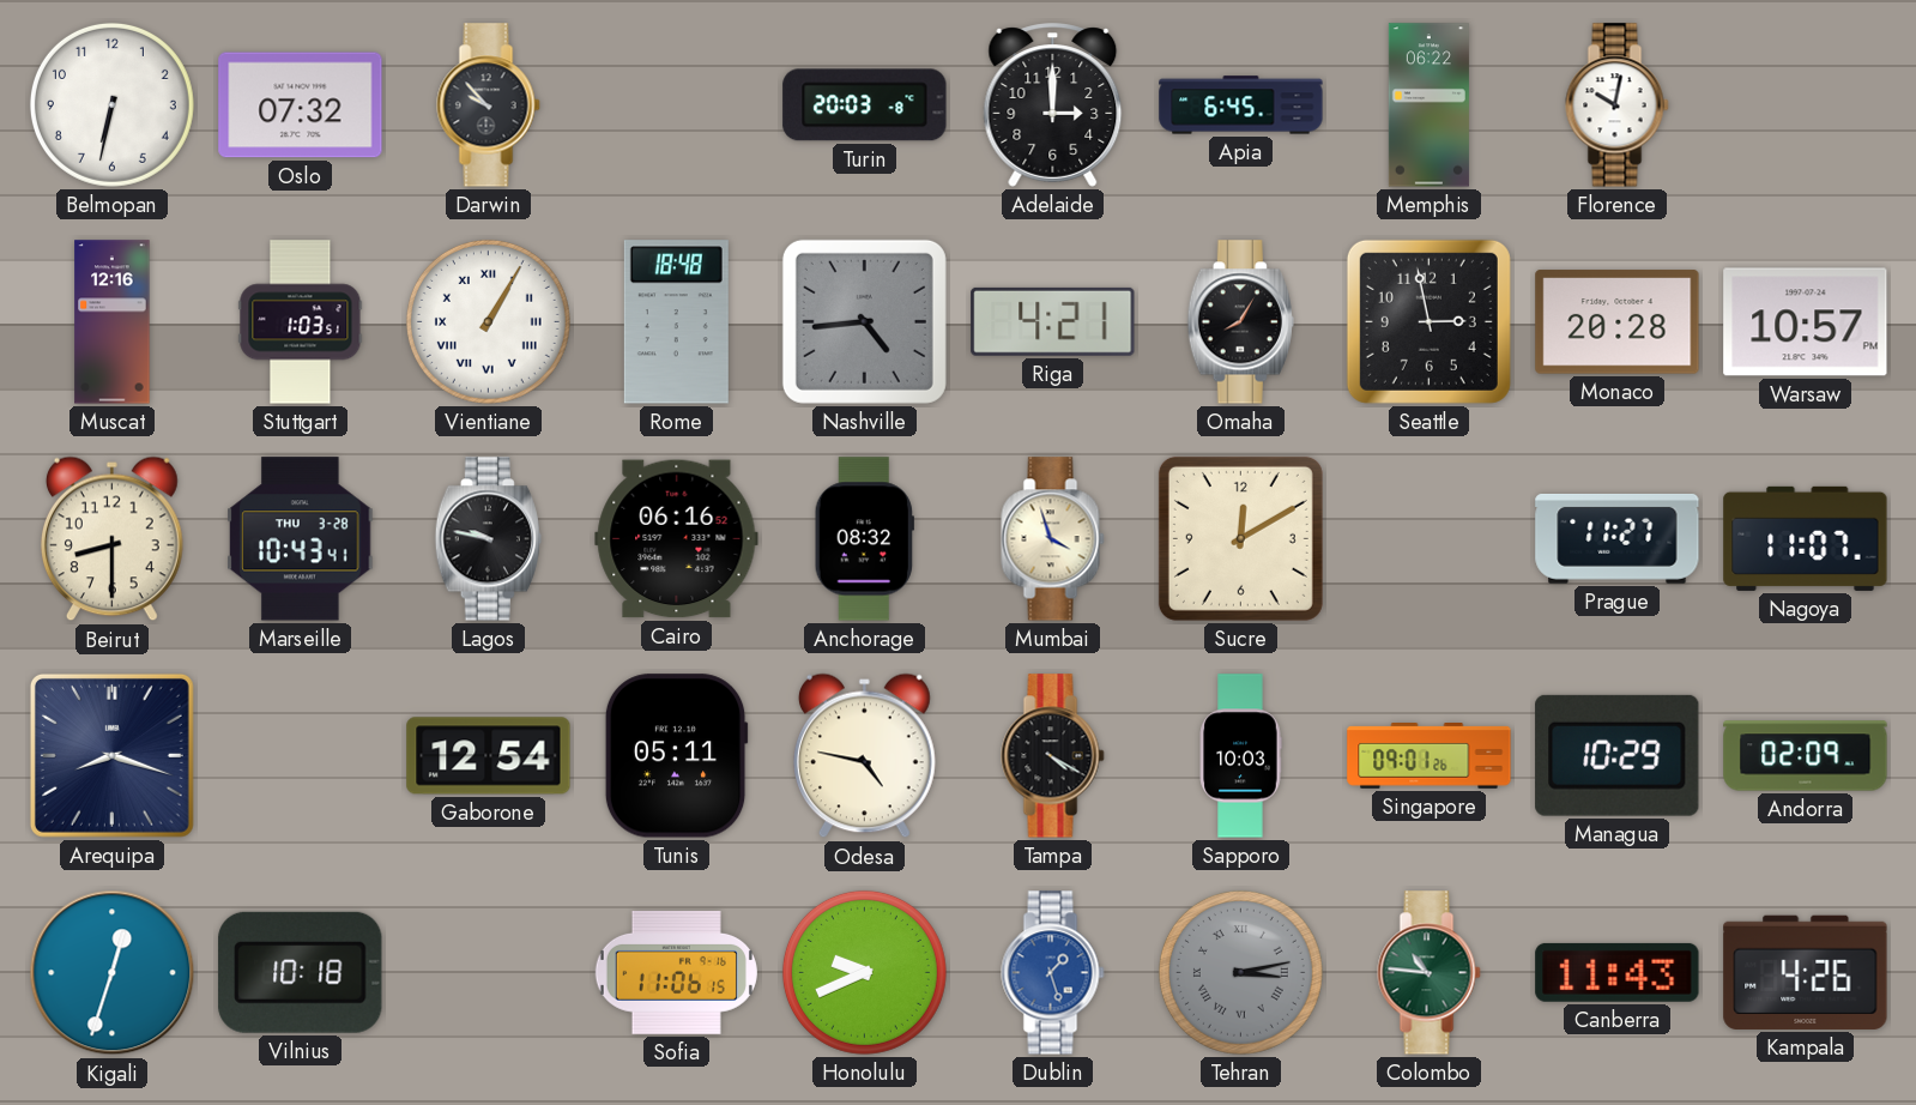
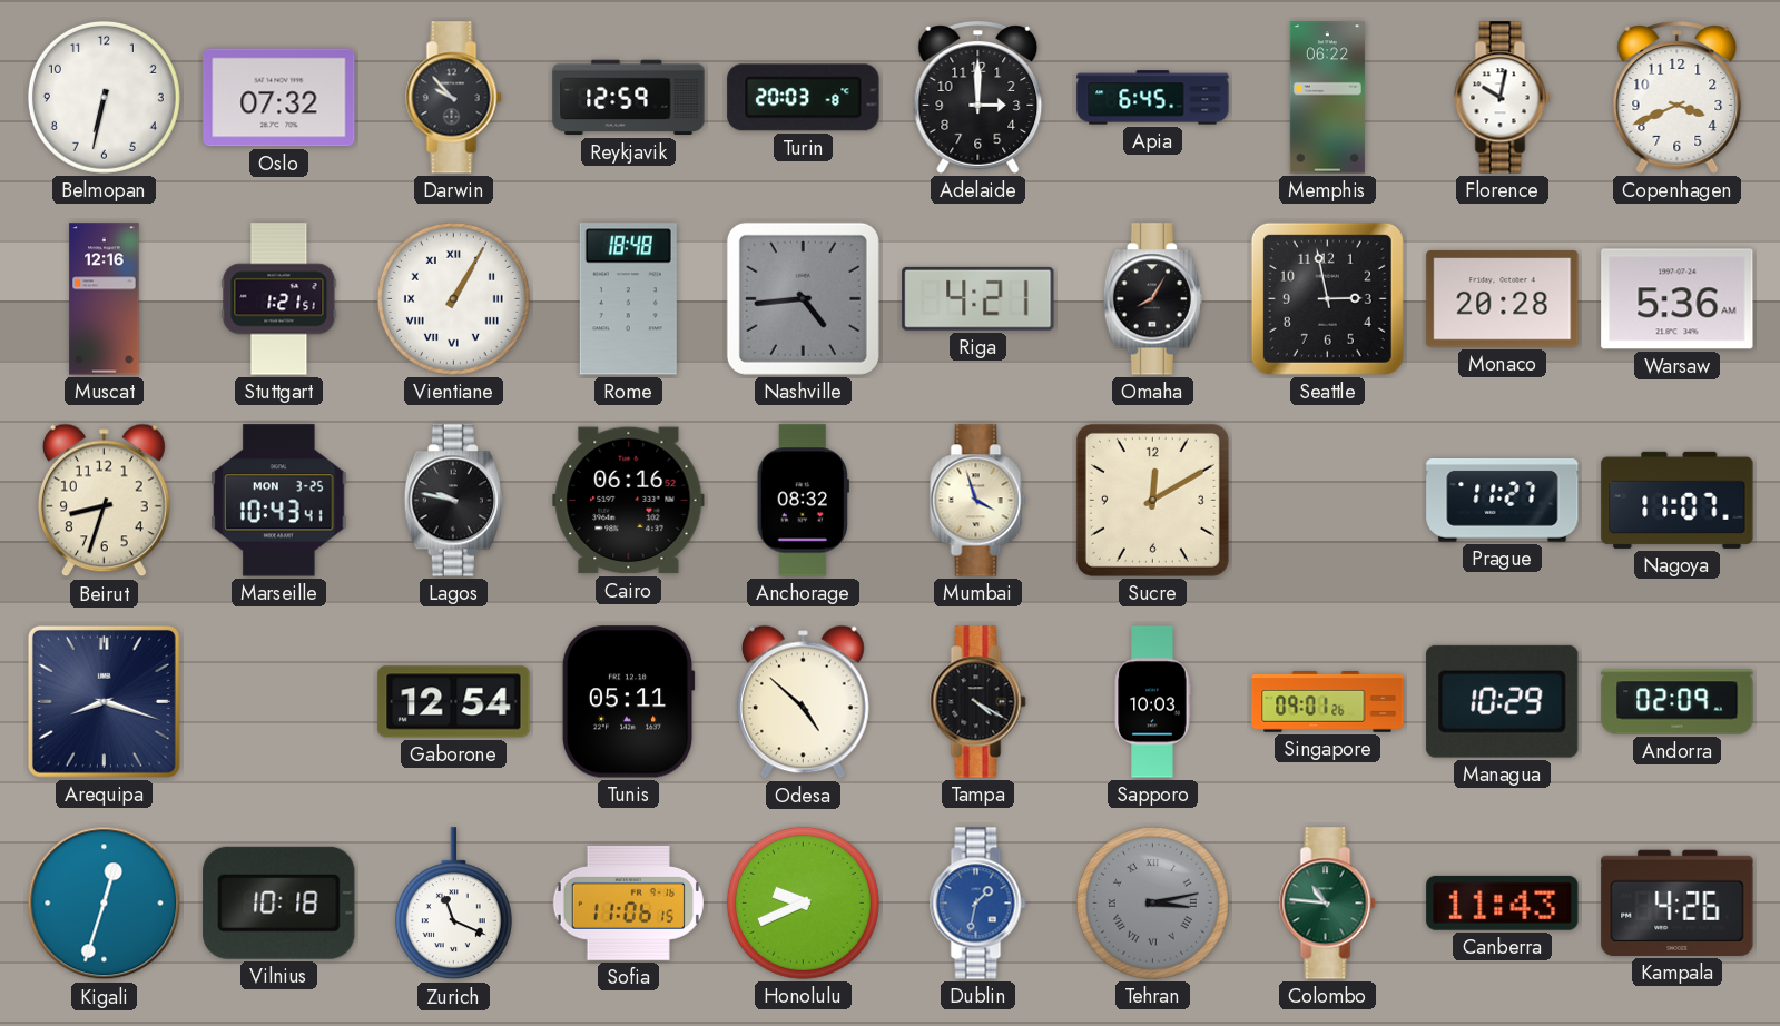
Reykjavik: none -> 12:59
Copenhagen: none -> 3:41
Stuttgart: 1:03 -> 1:21
Warsaw: 10:57 -> 5:36
Beirut: 8:30 -> 8:33
Marseille date: THU 3-28 -> MON 3-25
Odesa: 4:47 -> 4:52
Zurich: none -> 11:19
Dublin: 1:27 -> 1:32
